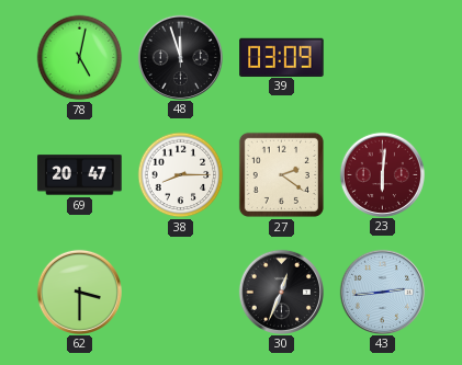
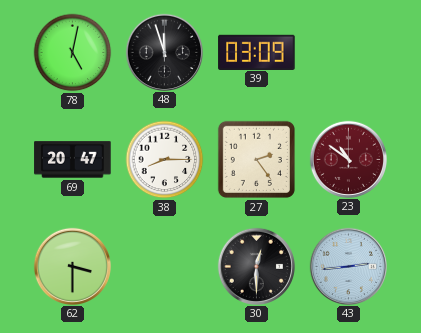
27: 2:21 -> 2:24
23: 6:01 -> 10:51
30: 12:34 -> 12:30
